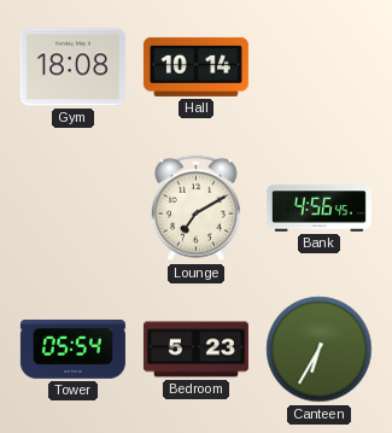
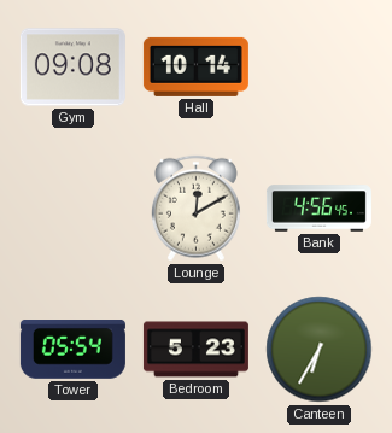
Gym: 18:08 -> 09:08
Lounge: 7:10 -> 12:10
